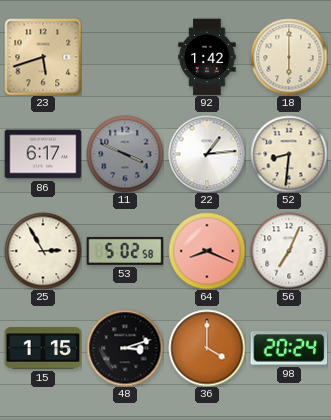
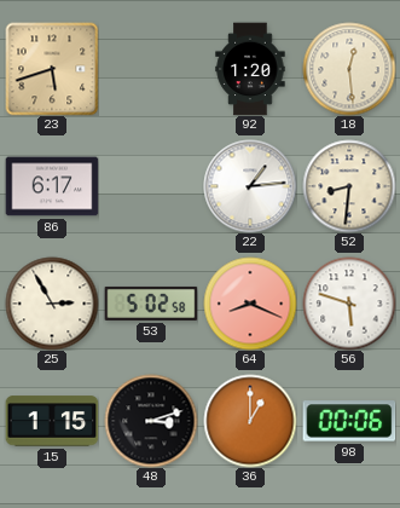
92: 1:42 -> 1:20
18: 6:00 -> 12:29
11: 3:49 -> none
56: 7:04 -> 5:48
36: 4:00 -> 1:00
98: 20:24 -> 00:06
